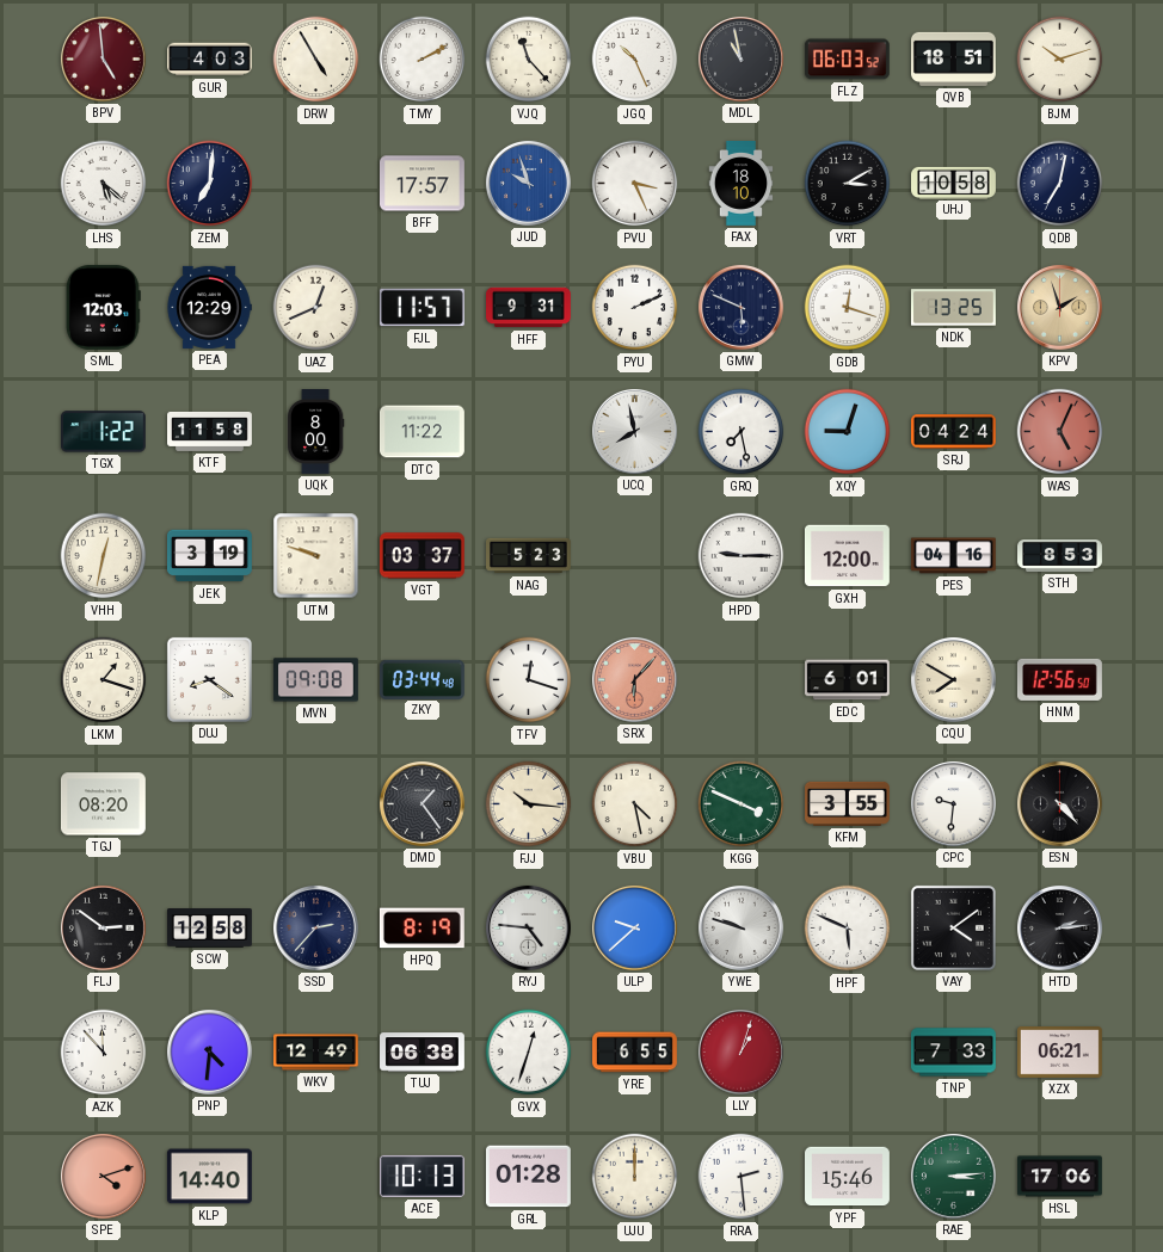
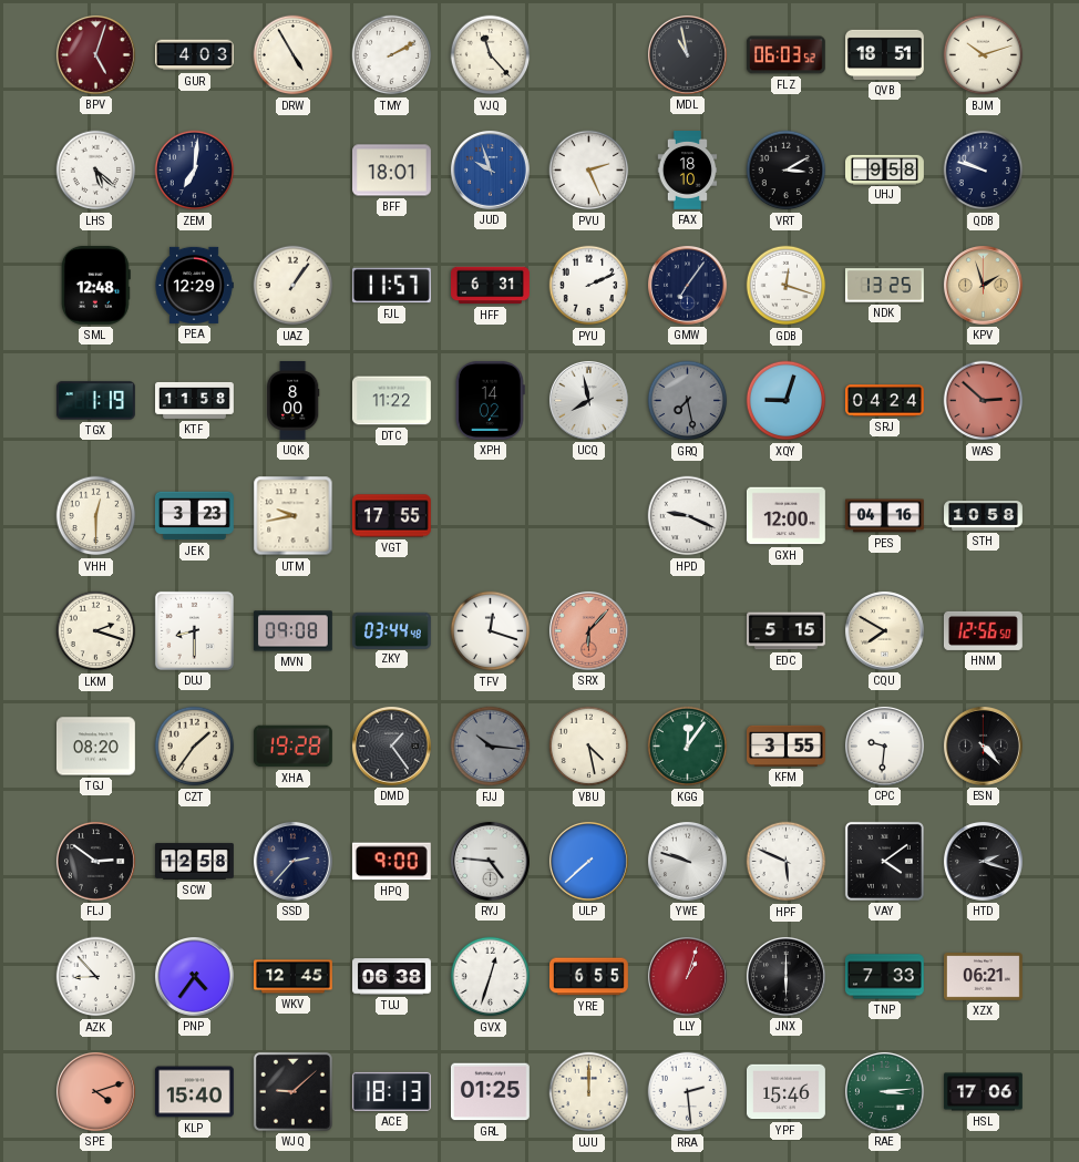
BPV: 4:59 -> 5:03
JGQ: 10:26 -> none
BFF: 17:57 -> 18:01
PVU: 3:26 -> 2:26
UHJ: 10:58 -> 9:58
QDB: 7:02 -> 9:48
SML: 12:03 -> 12:48
UAZ: 12:41 -> 1:06
HFF: 9:31 -> 6:31
GMW: 5:49 -> 7:06
TGX: 1:22 -> 1:19
XPH: none -> 14:02
GRQ dial: white -> grey
WAS: 5:04 -> 2:52
VHH: 12:32 -> 12:30
JEK: 3:19 -> 3:23
UTM: 9:48 -> 9:43
VGT: 03:37 -> 17:55
NAG: 5:23 -> none
HPD: 9:15 -> 9:19
STH: 8:53 -> 10:58
LKM: 1:18 -> 2:18
DUJ: 8:21 -> 8:30
EDC: 6:01 -> 5:15
CZT: none -> 1:36
XHA: none -> 19:28
FJJ dial: cream -> grey
KGG: 3:49 -> 12:06
HPQ: 8:19 -> 9:00
ULP: 9:38 -> 7:38
HTD: 2:14 -> 2:18
AZK: 11:53 -> 8:53
PNP: 4:31 -> 4:36
WKV: 12:49 -> 12:45
JNX: none -> 6:00
KLP: 14:40 -> 15:40
WJQ: none -> 9:08
ACE: 10:13 -> 18:13
GRL: 01:28 -> 01:25
